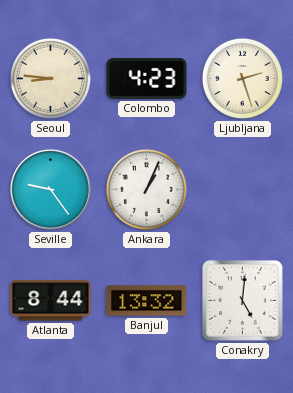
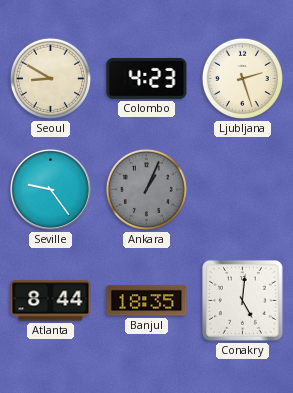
Seoul: 8:46 -> 8:50
Ankara dial: white -> grey
Banjul: 13:32 -> 18:35
